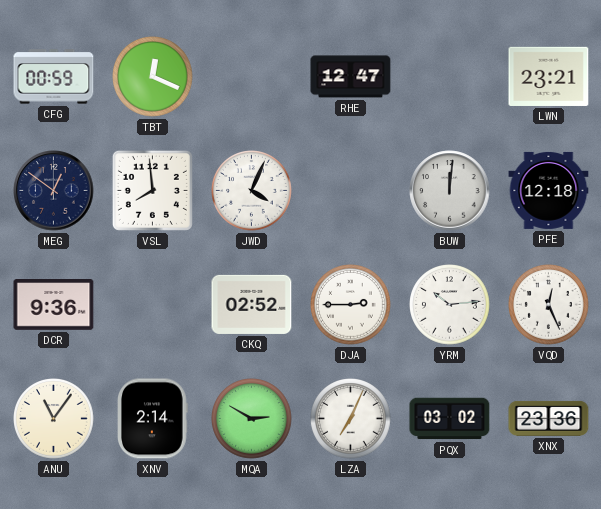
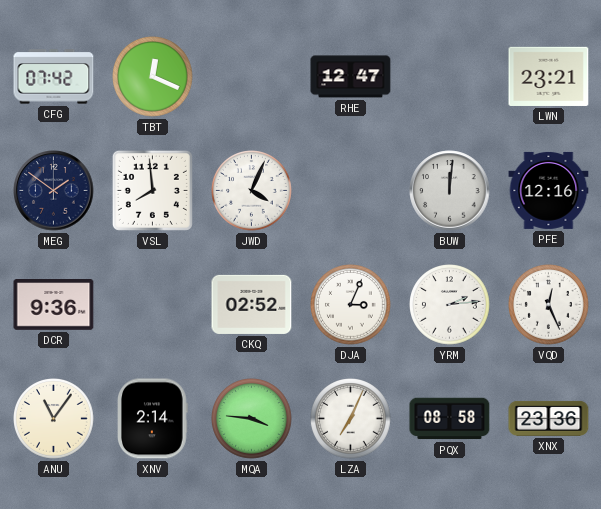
CFG: 00:59 -> 07:42
MEG: 12:51 -> 1:51
PFE: 12:18 -> 12:16
DJA: 2:45 -> 3:04
YRM: 10:14 -> 2:14
MQA: 2:50 -> 3:46
PQX: 03:02 -> 08:58
